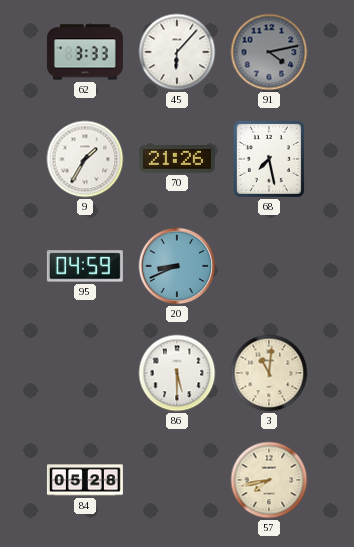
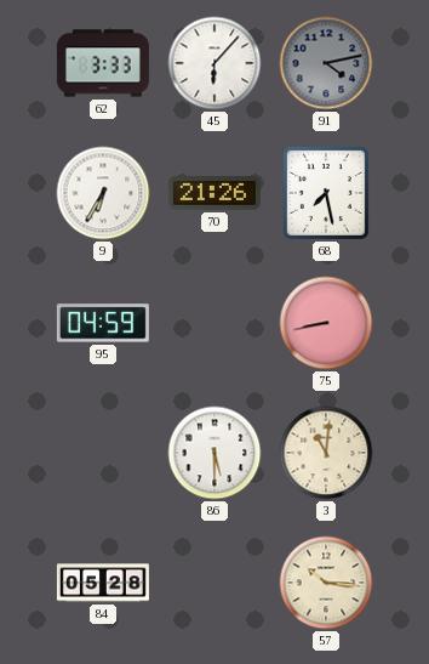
9: 1:35 -> 6:35
20: 8:41 -> none
75: none -> 8:43
57: 7:43 -> 10:16
